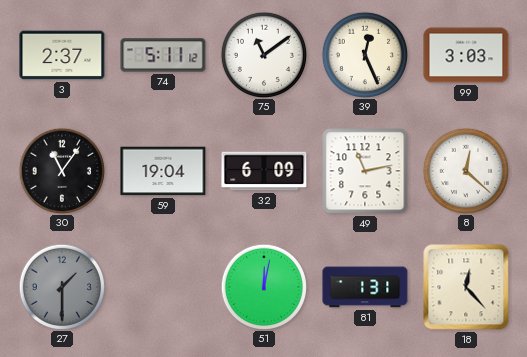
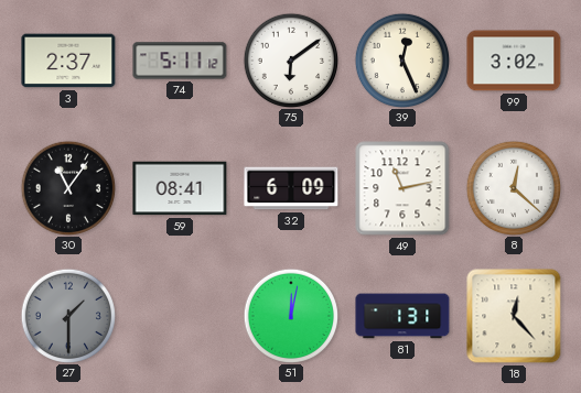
75: 11:09 -> 6:09
99: 3:03 -> 3:02
59: 19:04 -> 08:41
